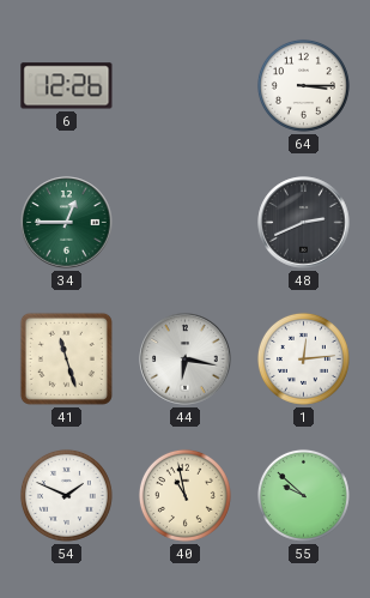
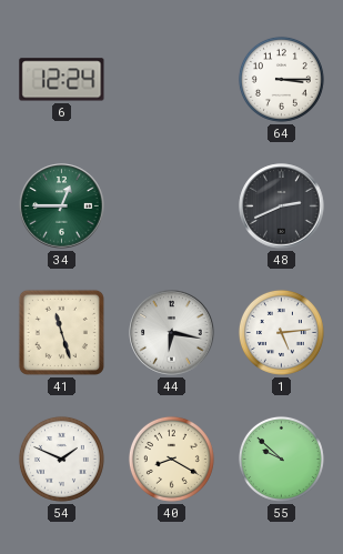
6: 12:26 -> 12:24
1: 12:14 -> 5:14
40: 10:58 -> 8:20
